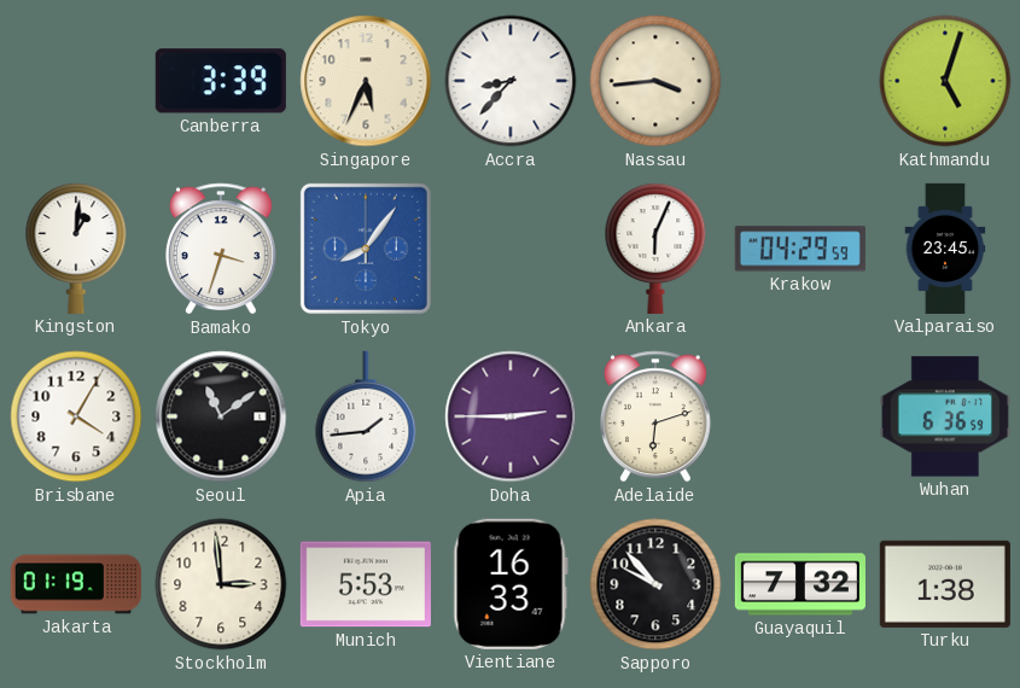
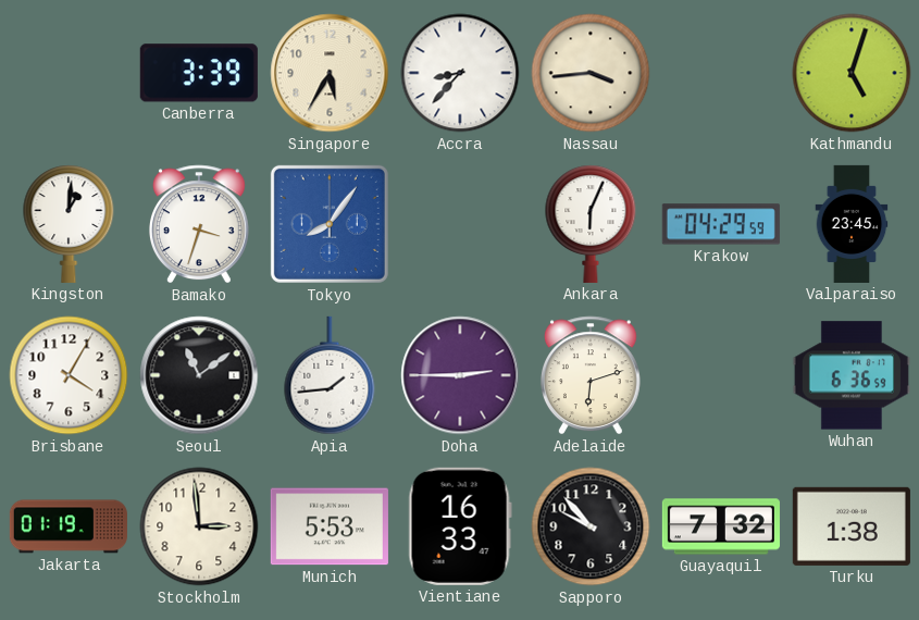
Singapore: 5:34 -> 5:35
